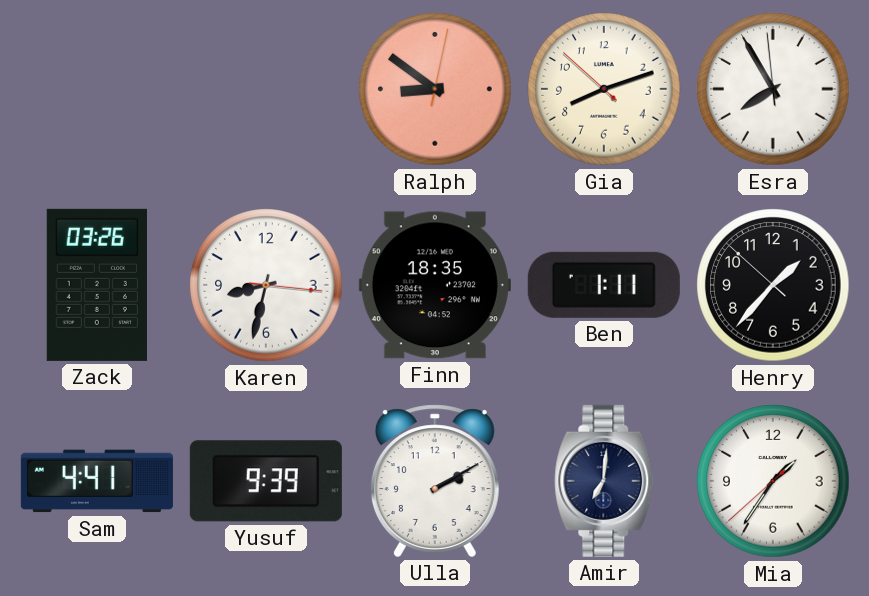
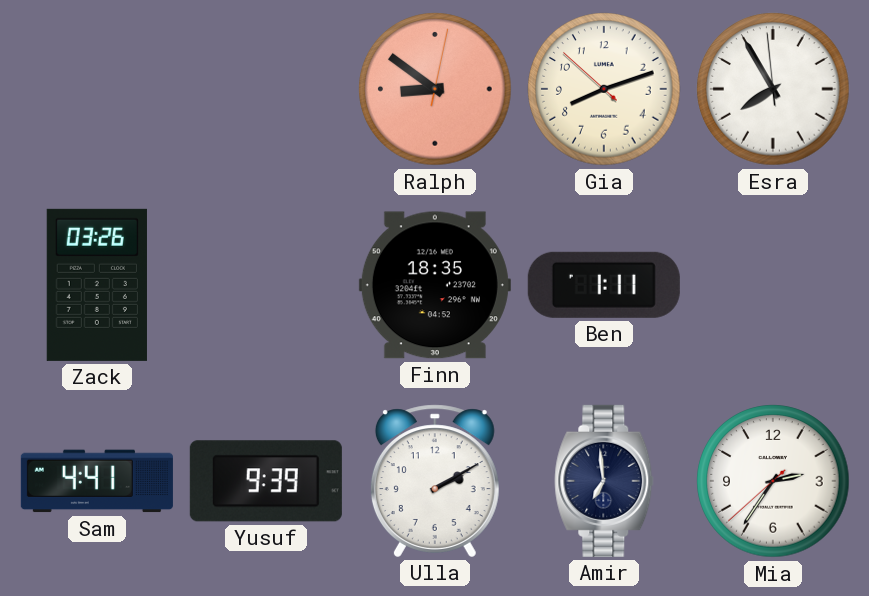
Karen: 8:32 -> none
Henry: 1:36 -> none
Amir: 7:01 -> 6:59
Mia: 1:35 -> 2:35
